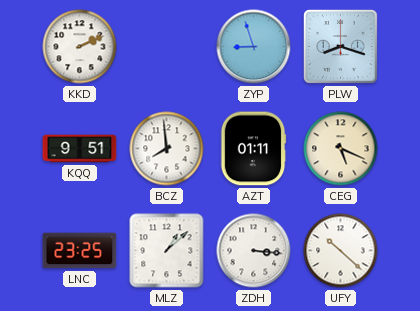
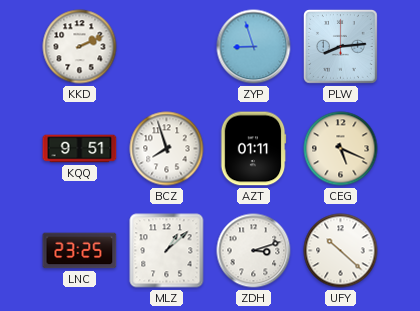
PLW: 8:18 -> 8:14
BCZ: 7:59 -> 7:57
ZDH: 3:16 -> 3:12
